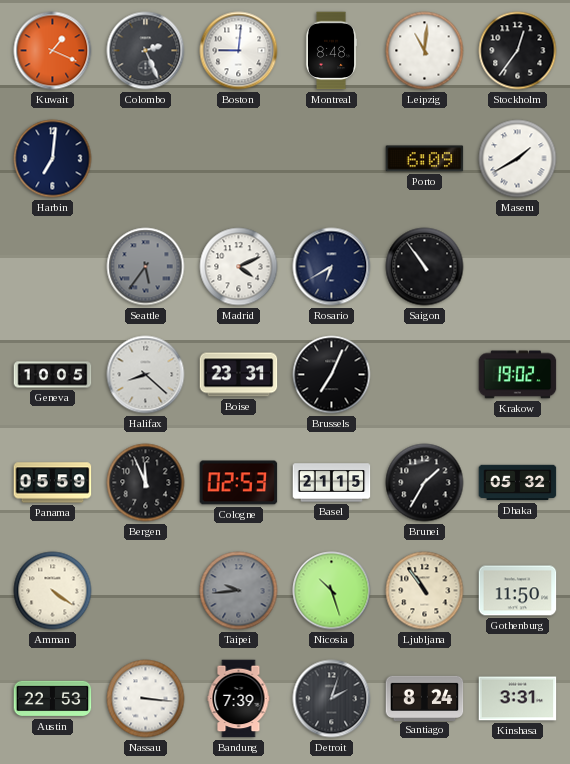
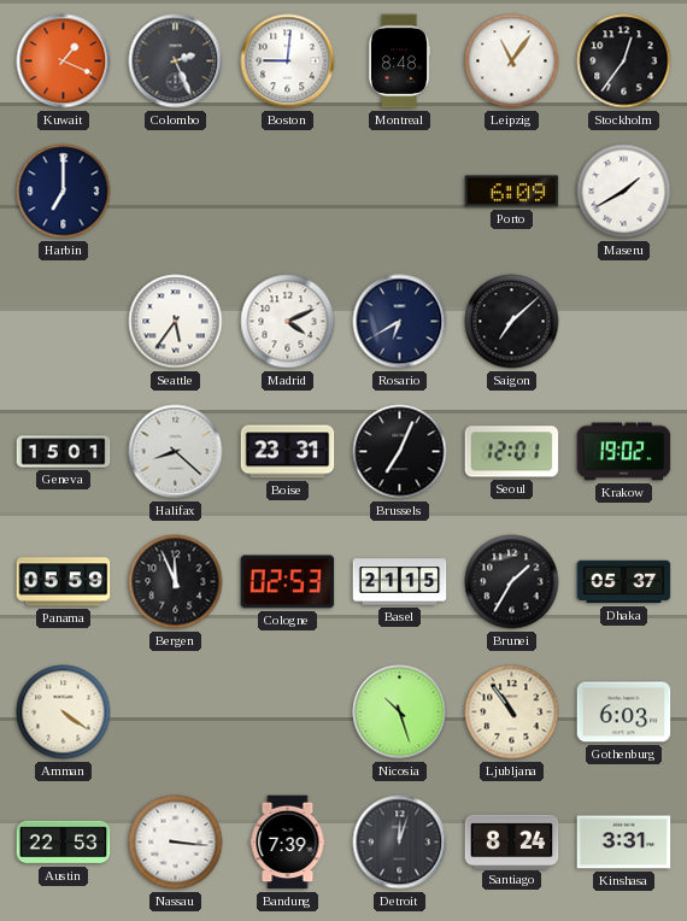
Leipzig: 11:01 -> 11:06
Harbin: 7:01 -> 7:00
Seattle dial: grey -> white
Saigon: 10:54 -> 7:08
Geneva: 10:05 -> 15:01
Seoul: none -> 12:01
Dhaka: 05:32 -> 05:37
Taipei: 9:44 -> none
Gothenburg: 11:50 -> 6:03
Detroit: 2:03 -> 12:03
